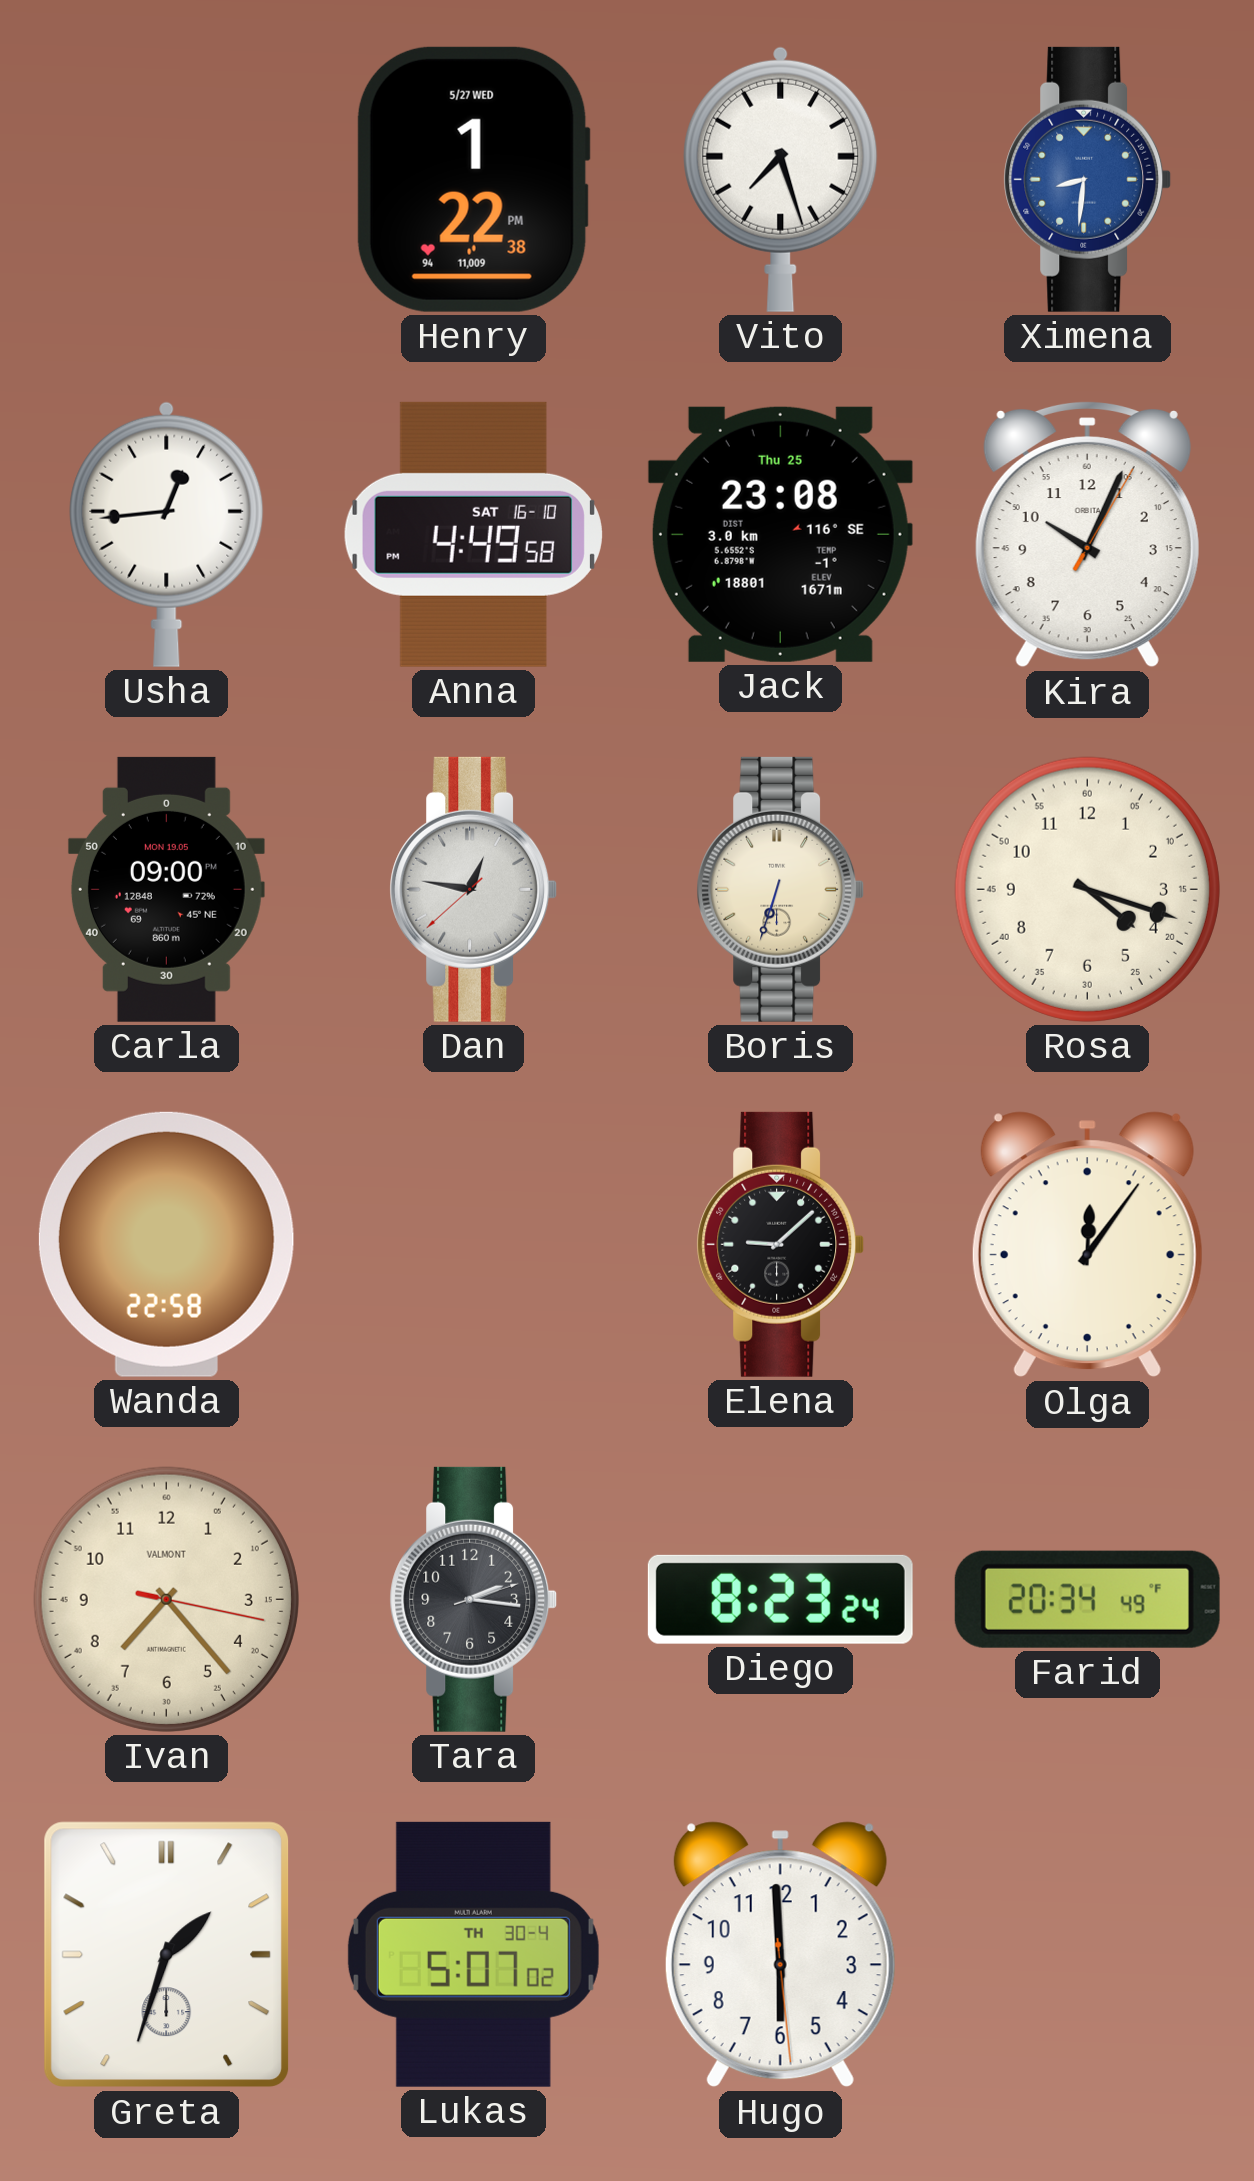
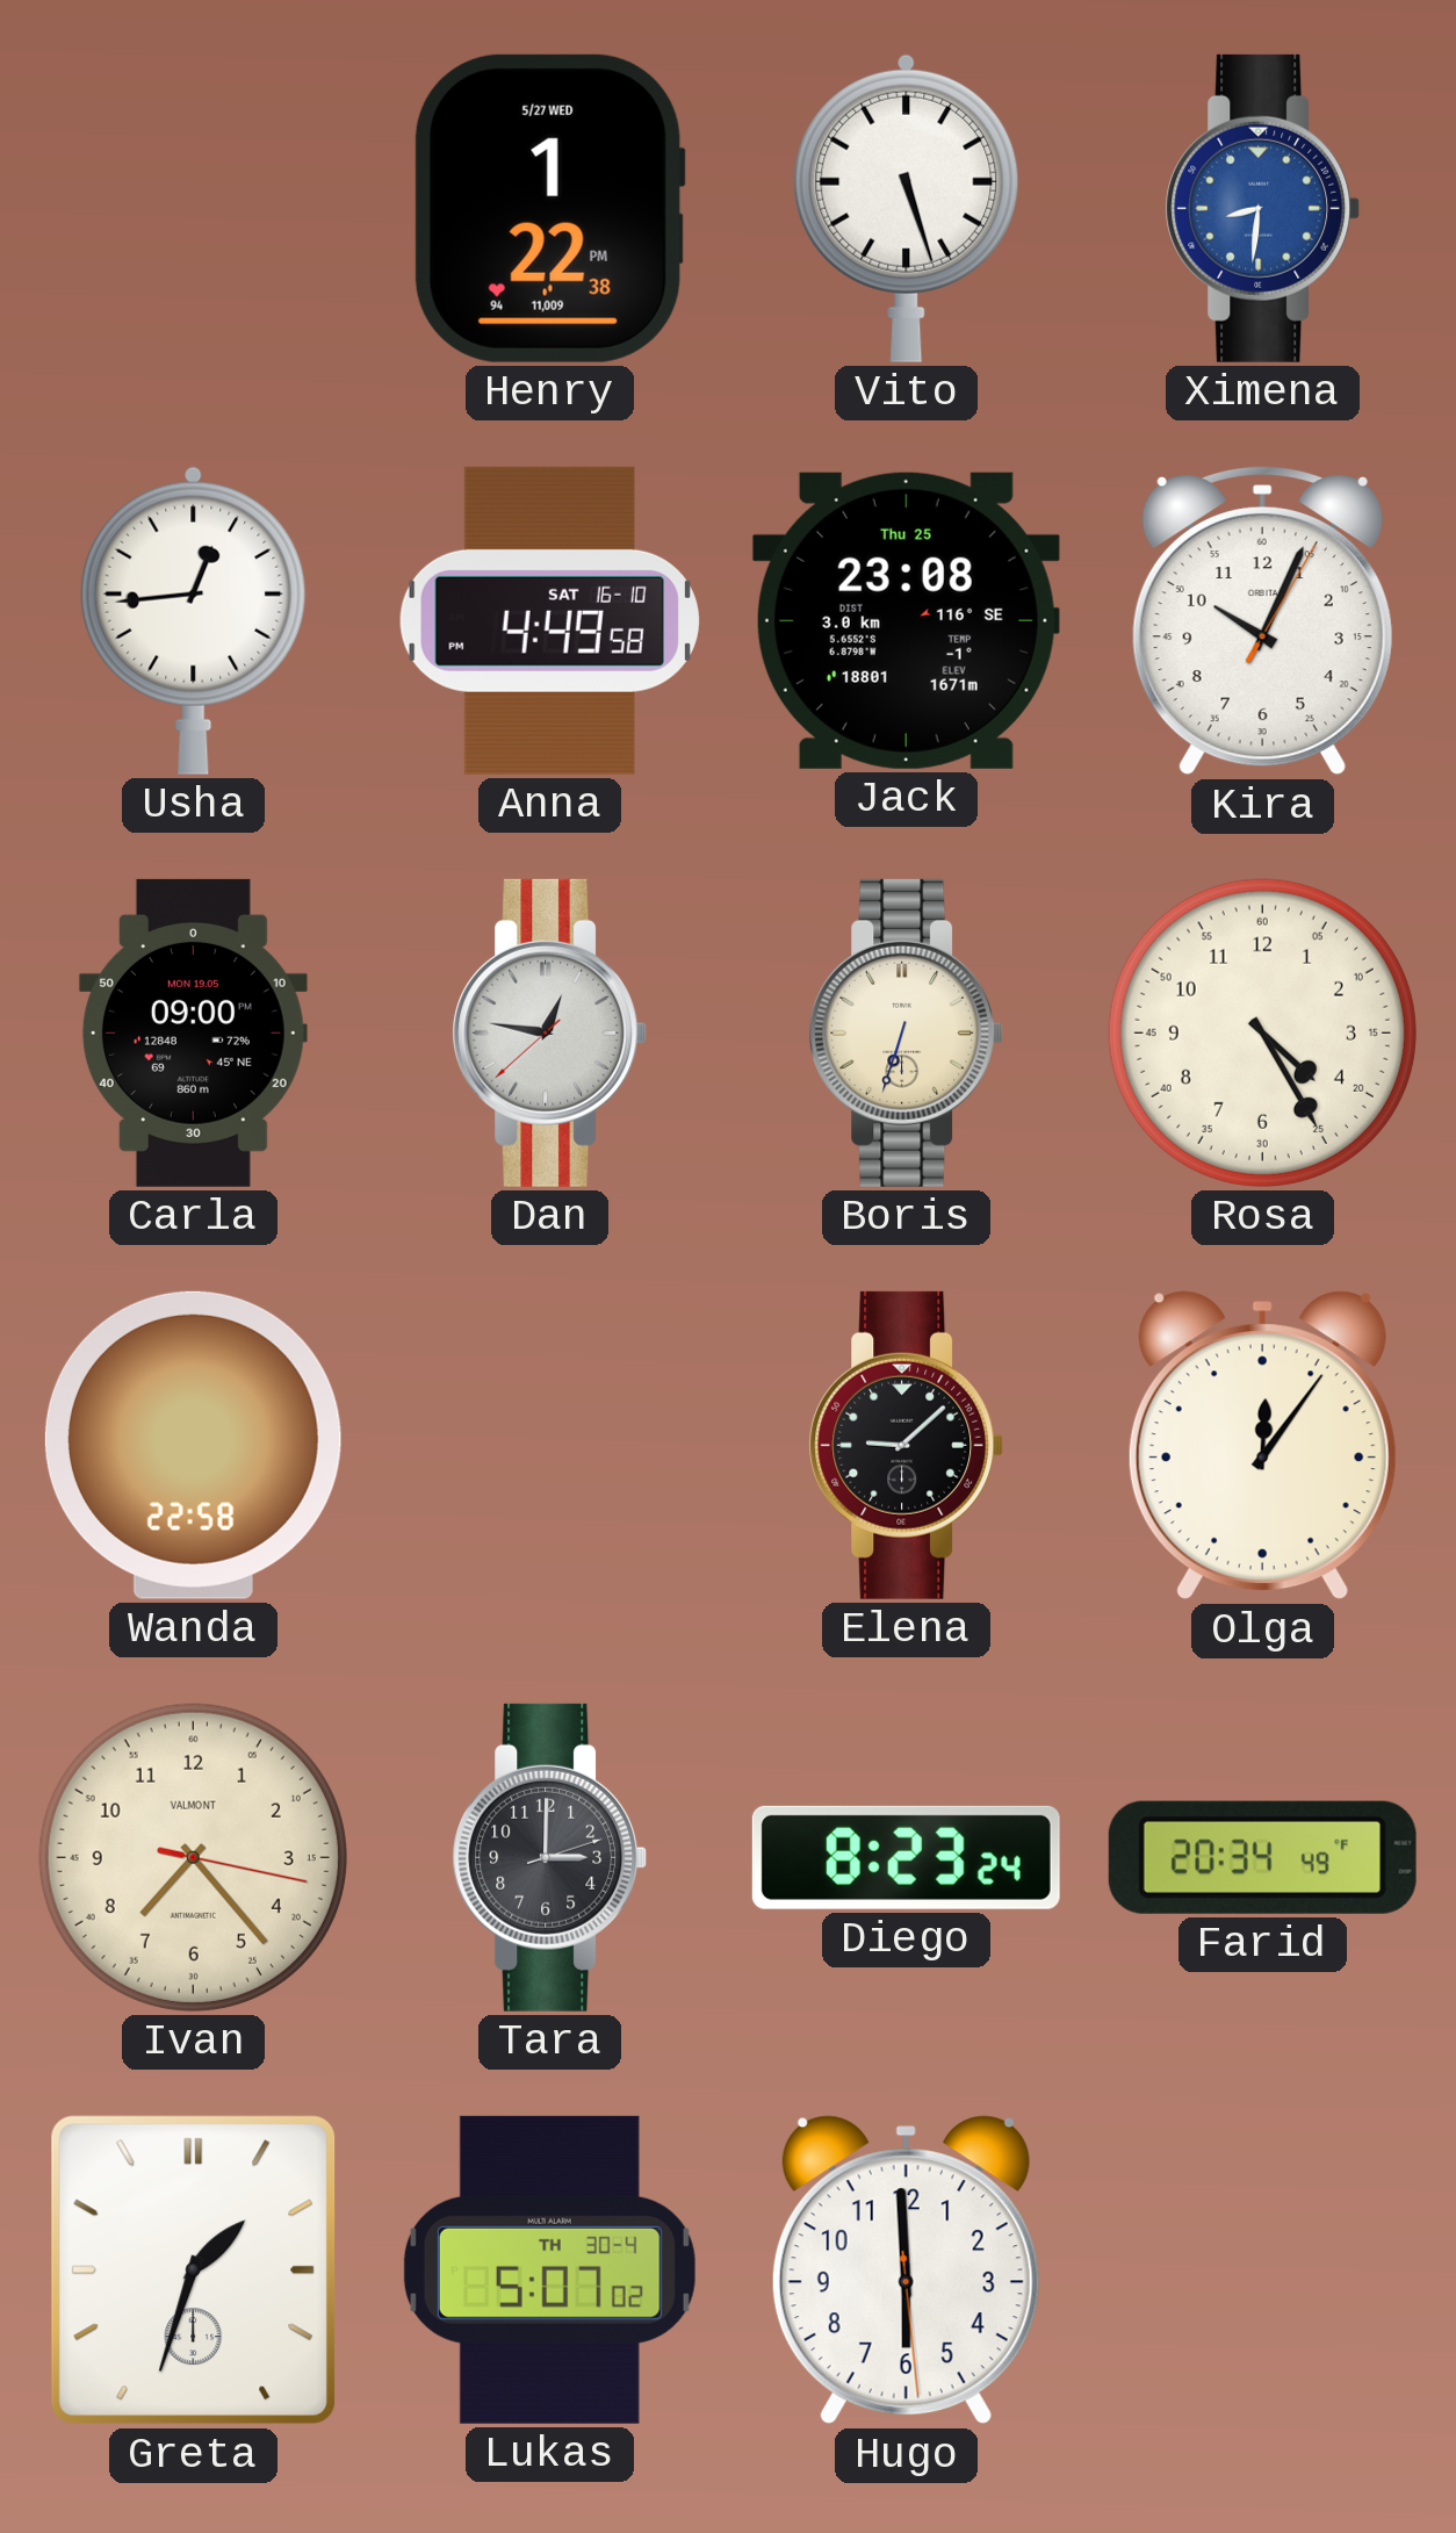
Vito: 7:27 -> 5:27
Rosa: 4:18 -> 4:25
Tara: 2:16 -> 3:00
